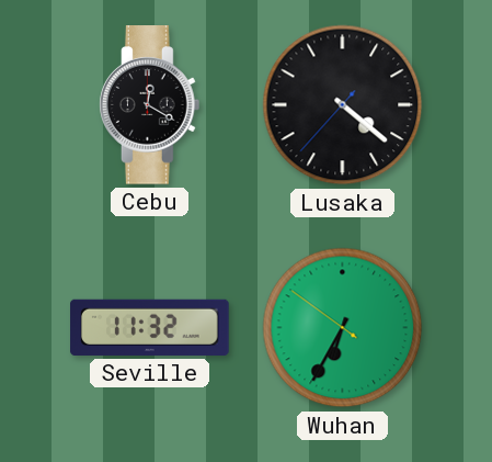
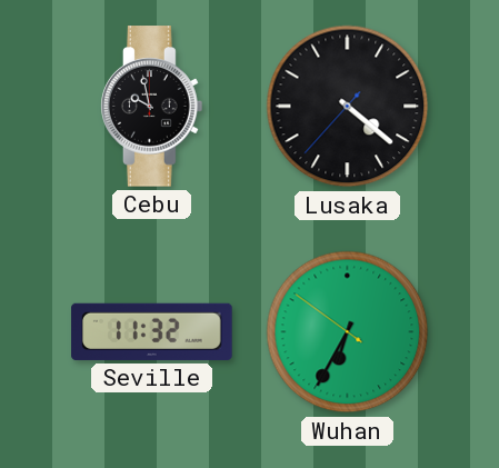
Cebu: 12:20 -> 9:58
